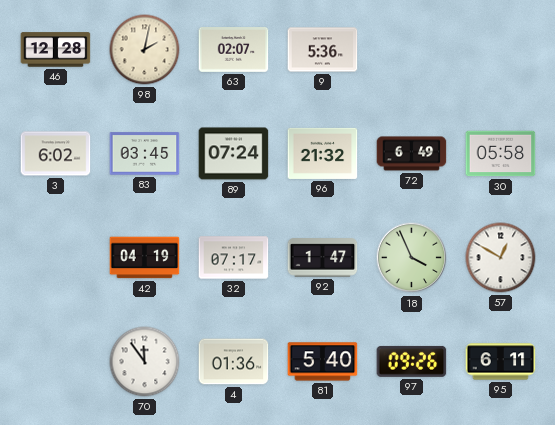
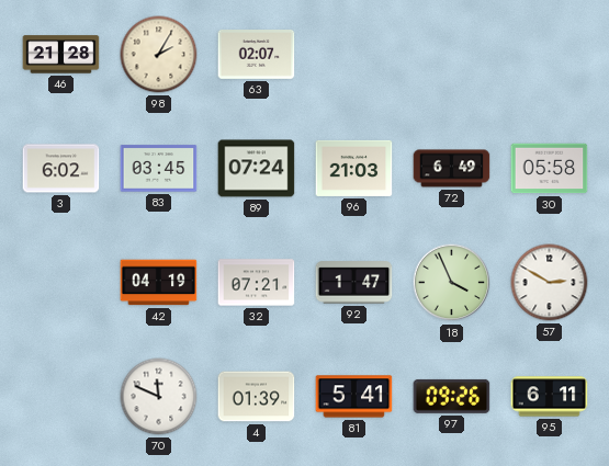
46: 12:28 -> 21:28
98: 2:02 -> 2:05
9: 5:36 -> none
96: 21:32 -> 21:03
32: 07:17 -> 07:21
57: 12:50 -> 2:50
70: 11:54 -> 11:49
4: 01:36 -> 01:39
81: 5:40 -> 5:41
